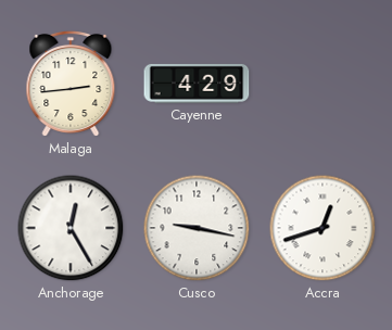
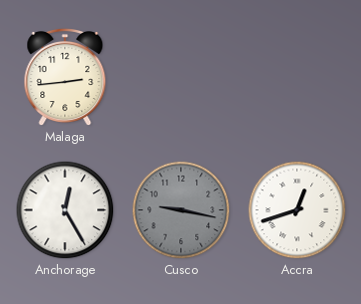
Cayenne: 4:29 -> none
Cusco dial: white -> grey
